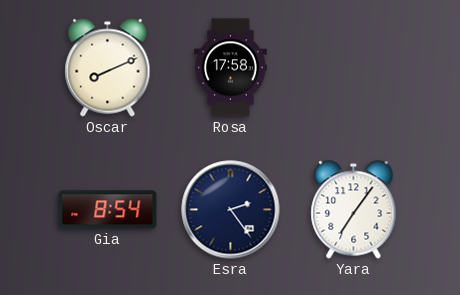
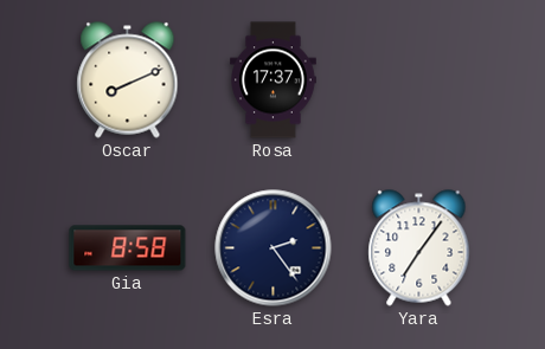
Rosa: 17:58 -> 17:37
Gia: 8:54 -> 8:58
